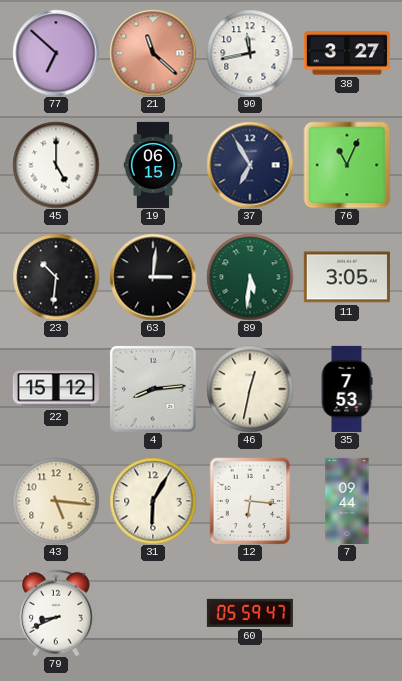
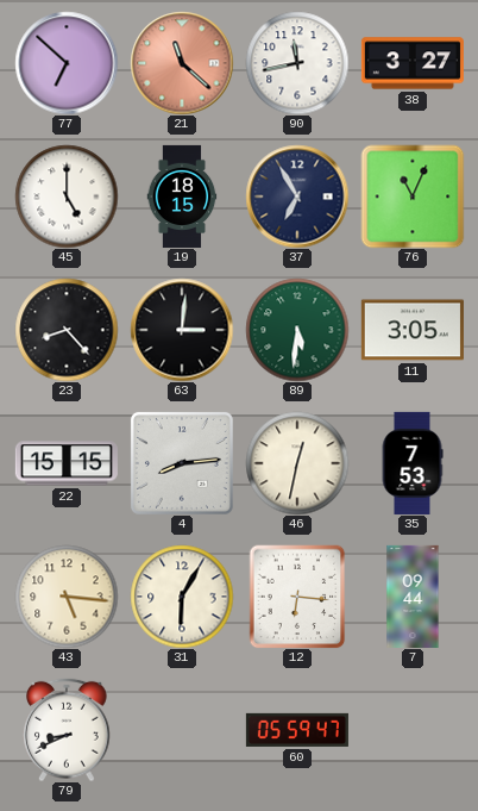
19: 06:15 -> 18:15
23: 10:31 -> 8:23
22: 15:12 -> 15:15
